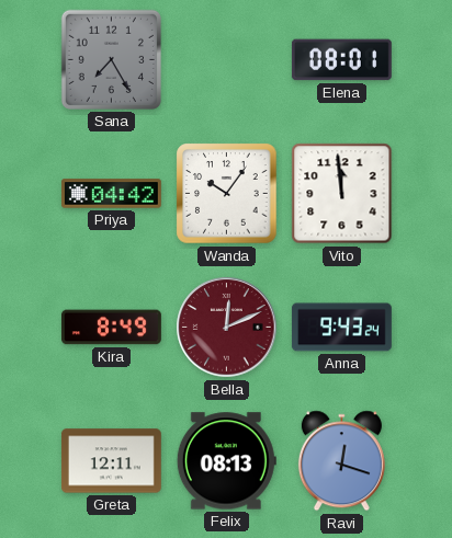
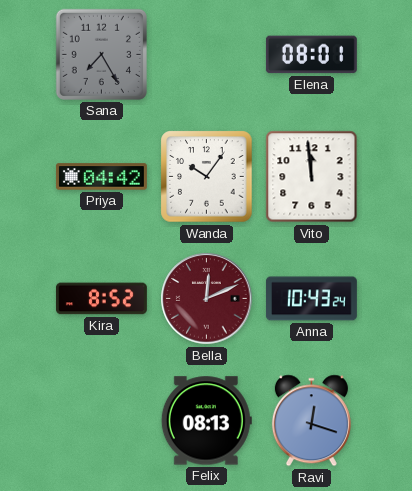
Kira: 8:49 -> 8:52
Anna: 9:43 -> 10:43
Greta: 12:11 -> none
